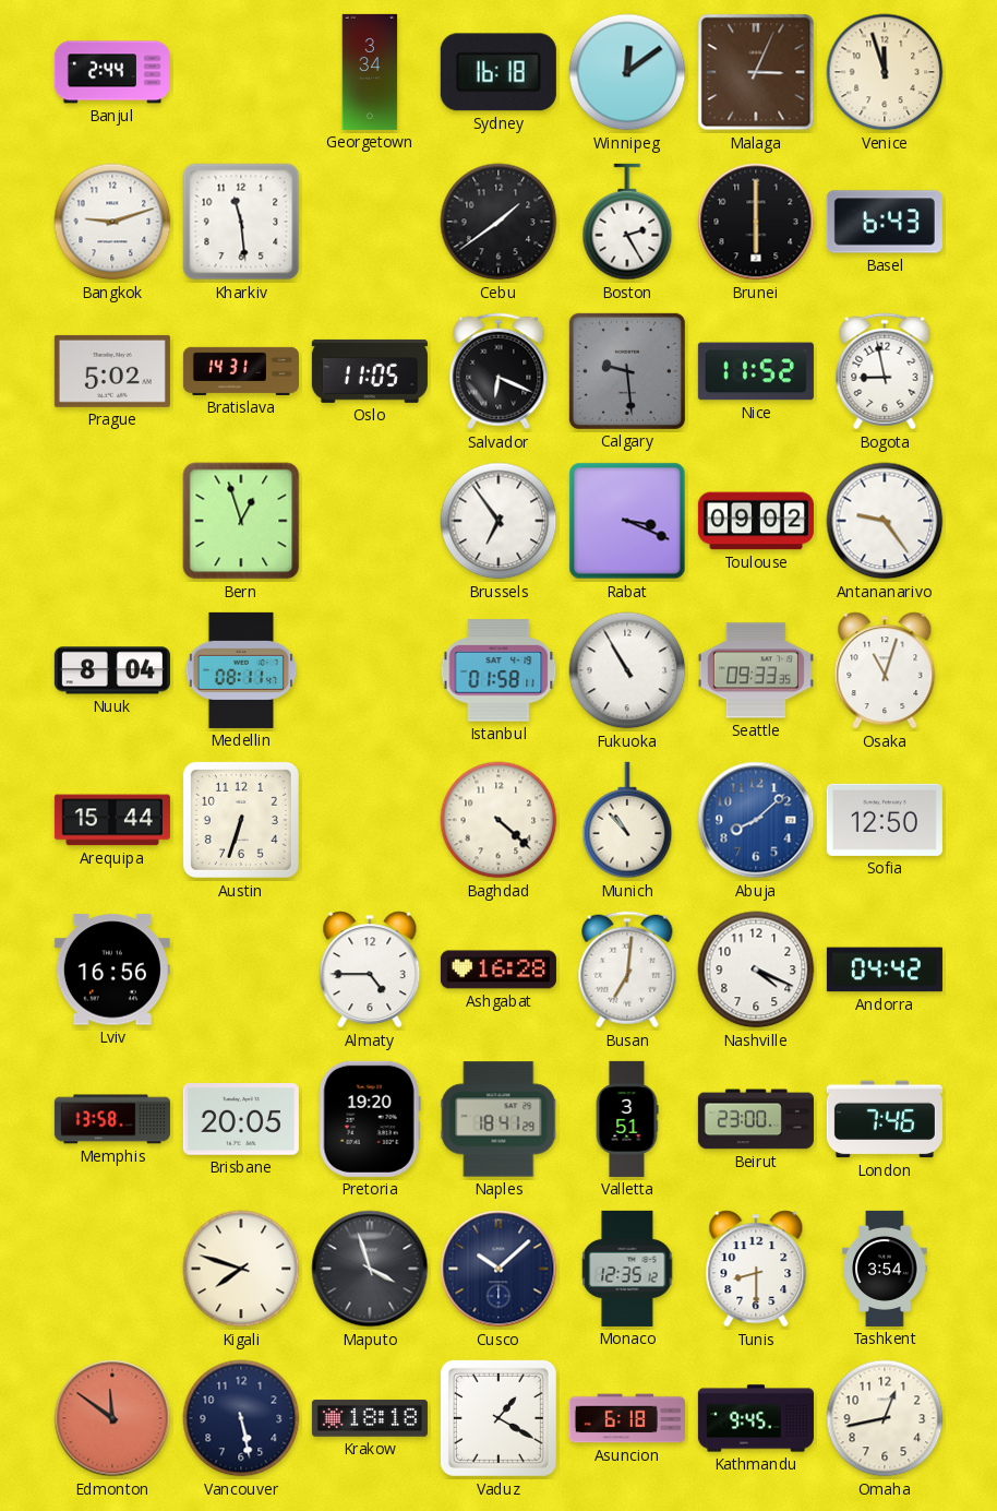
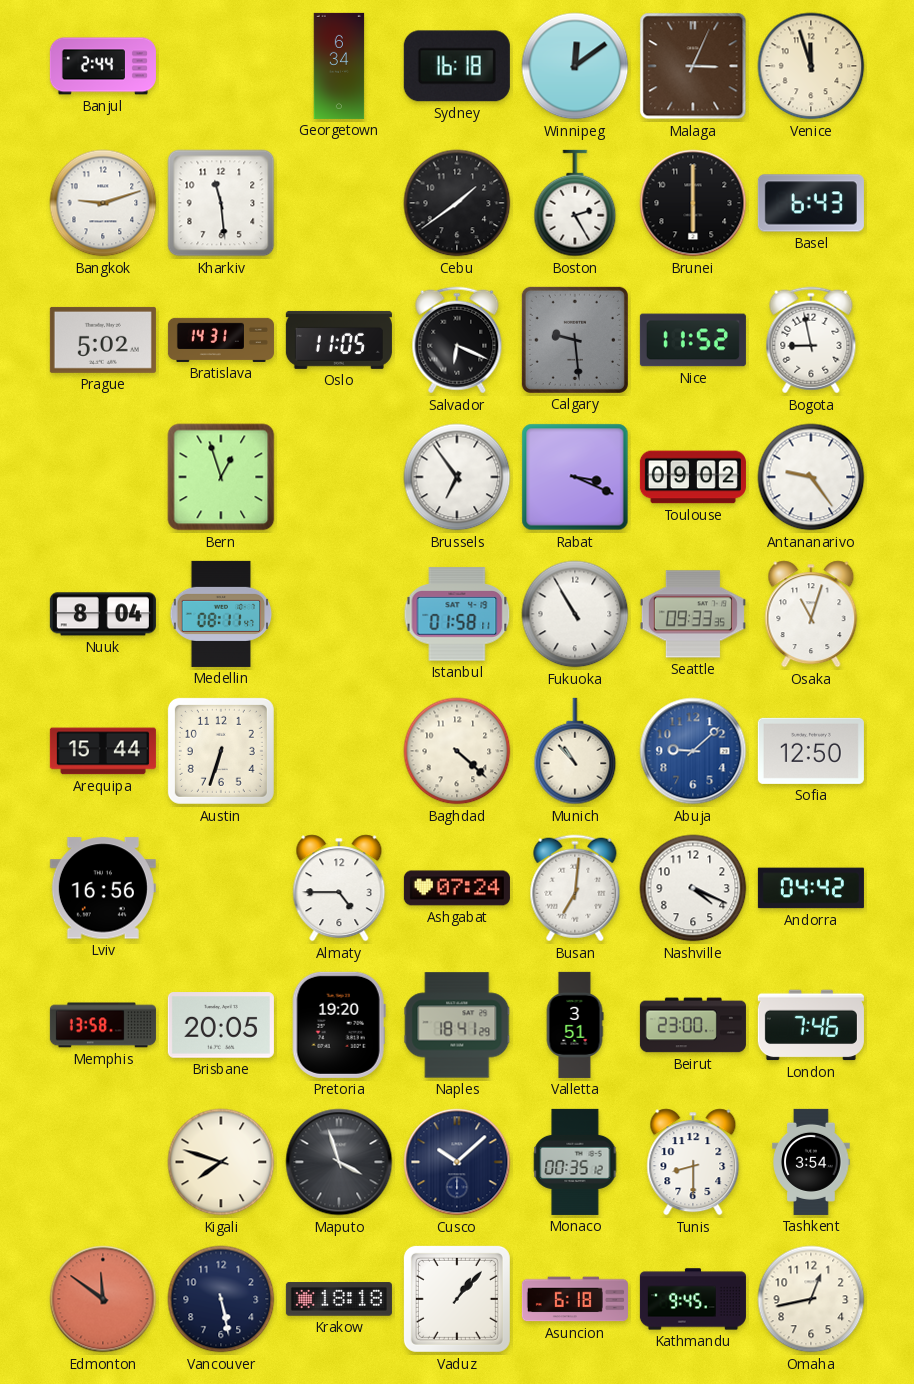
Georgetown: 3:34 -> 6:34
Abuja: 8:08 -> 9:08
Ashgabat: 16:28 -> 07:24
Monaco: 12:35 -> 00:35
Vaduz: 1:20 -> 1:07
